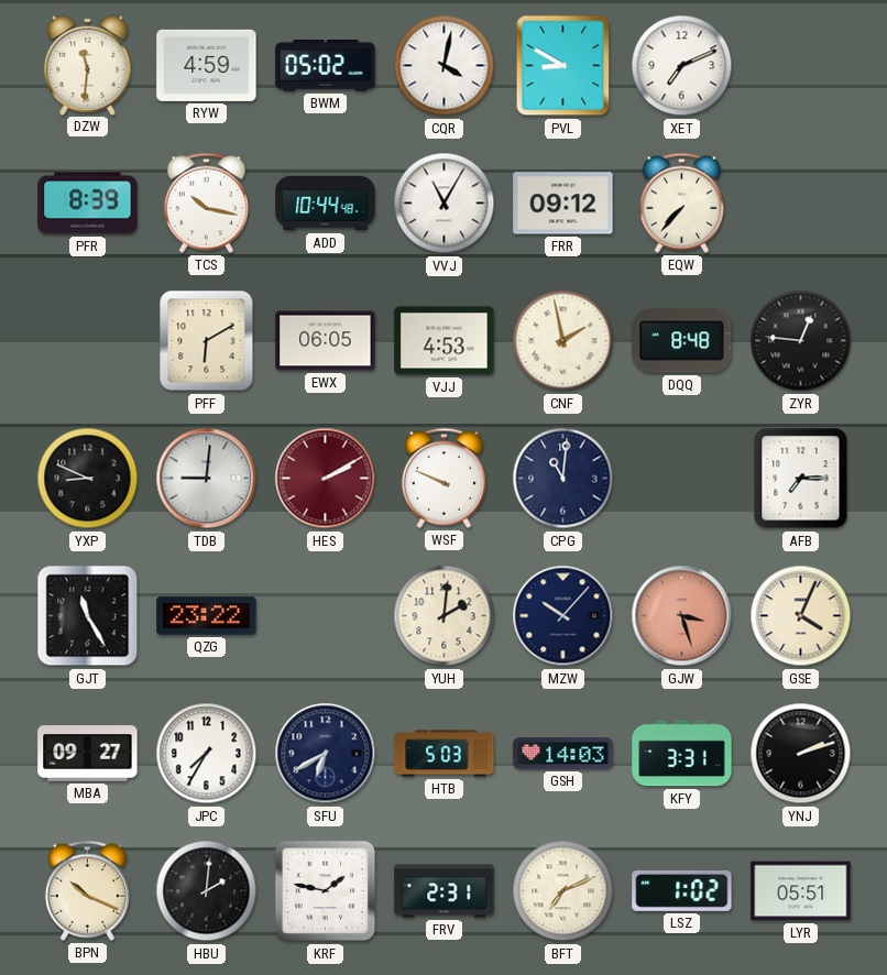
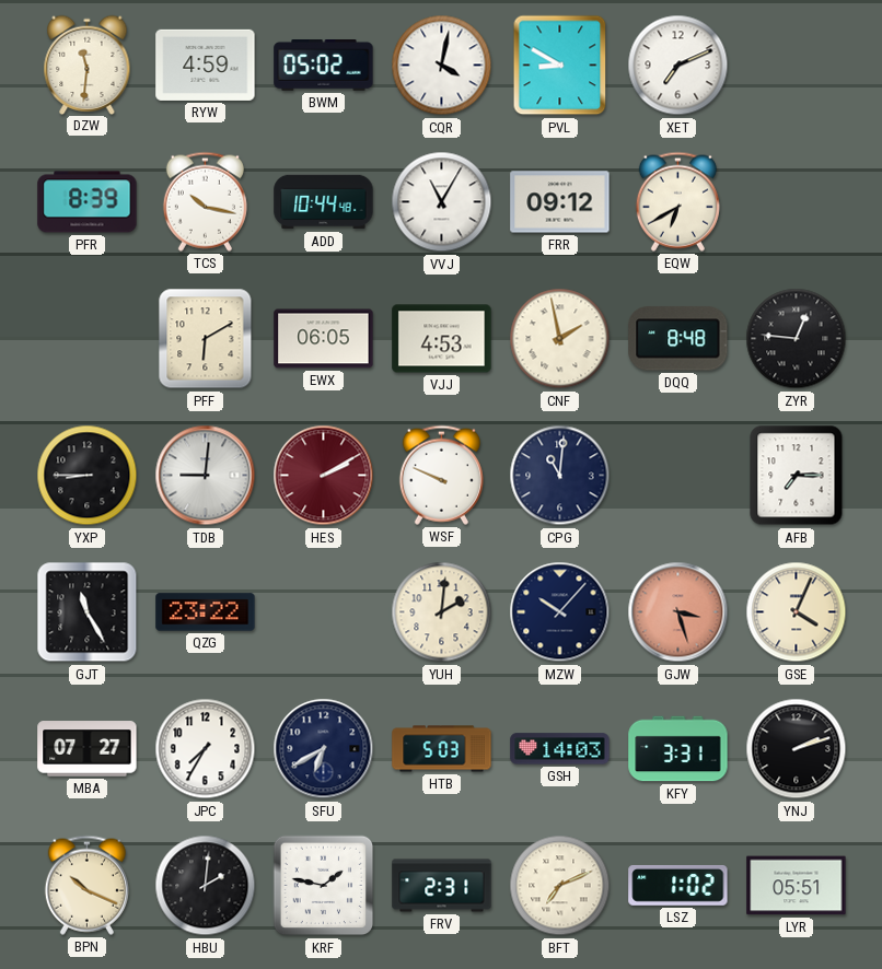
EQW: 7:37 -> 6:40
YXP: 8:49 -> 8:45
MBA: 09:27 -> 07:27
